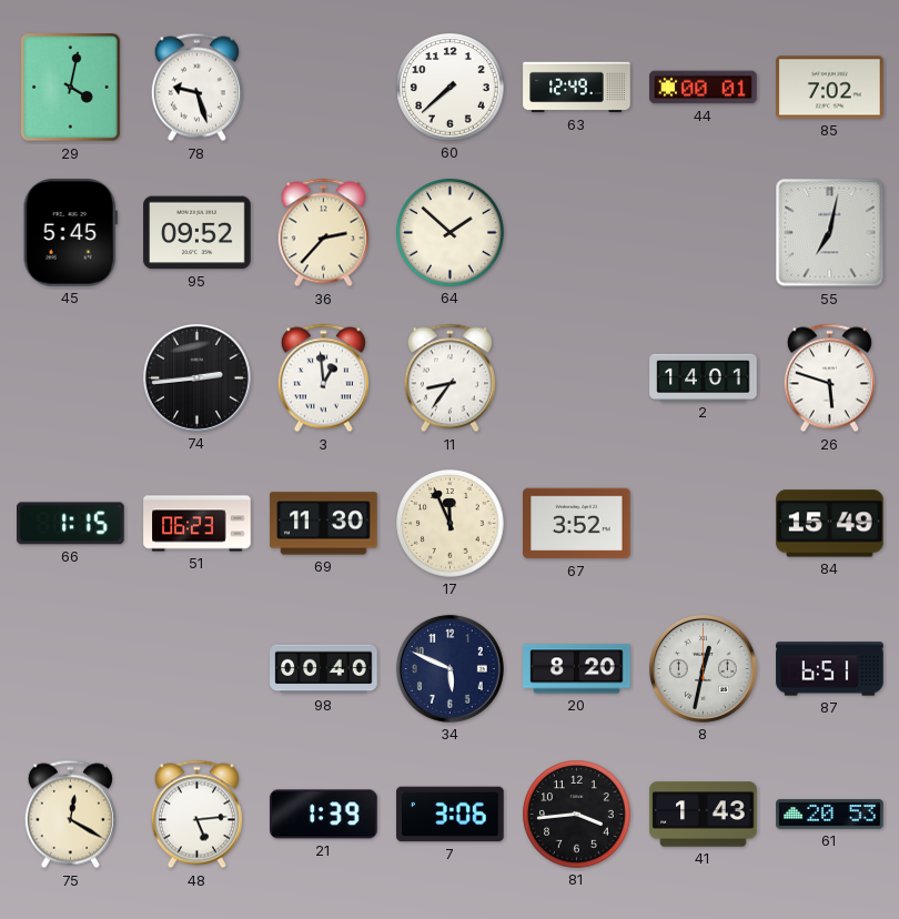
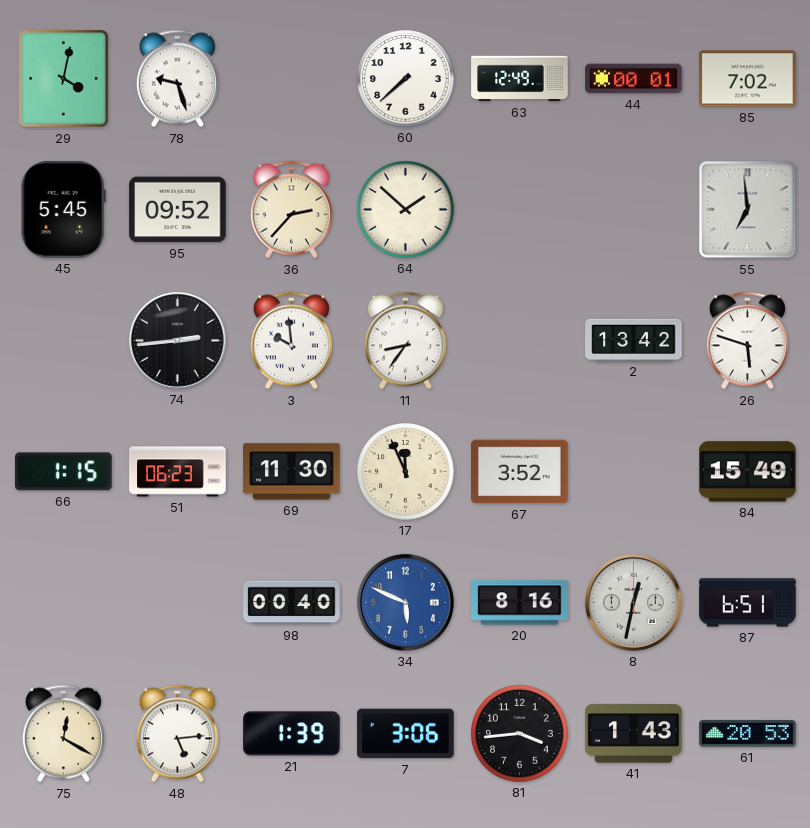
55: 7:02 -> 6:59
3: 12:59 -> 9:59
2: 14:01 -> 13:42
34 dial: navy -> blue
20: 8:20 -> 8:16
